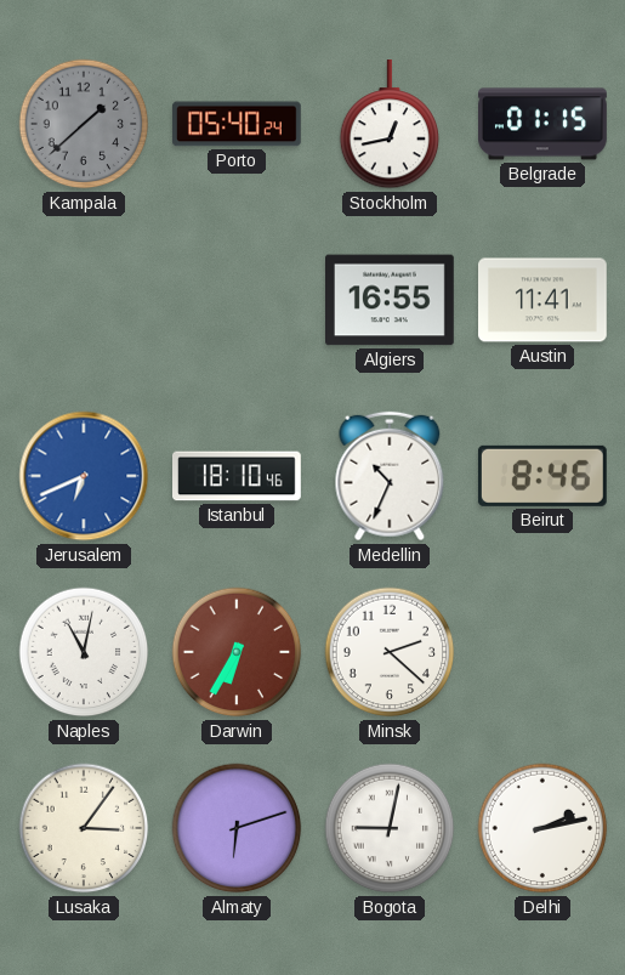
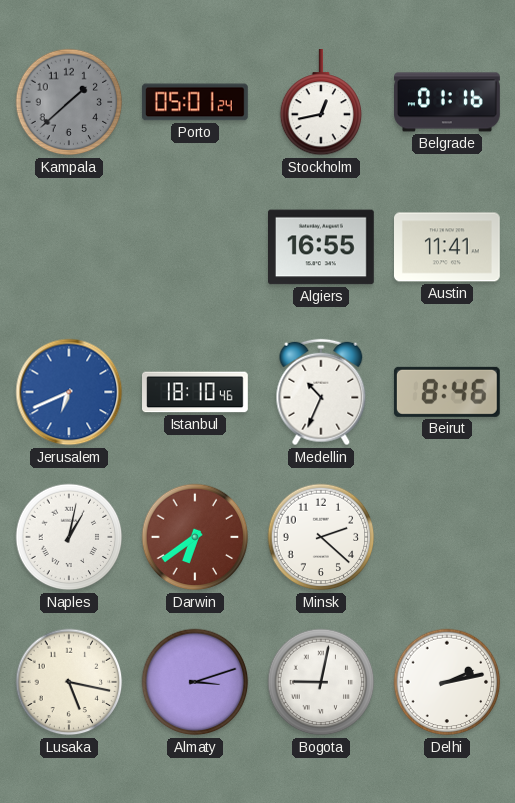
Porto: 05:40 -> 05:01
Belgrade: 01:15 -> 01:16
Naples: 11:02 -> 1:02
Darwin: 6:35 -> 6:39
Lusaka: 3:06 -> 5:17
Almaty: 6:12 -> 3:12
